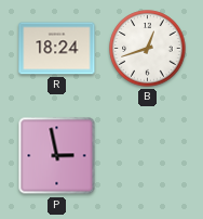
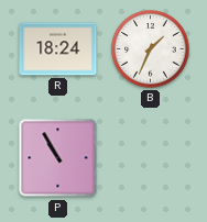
B: 12:42 -> 1:34
P: 2:58 -> 10:55
